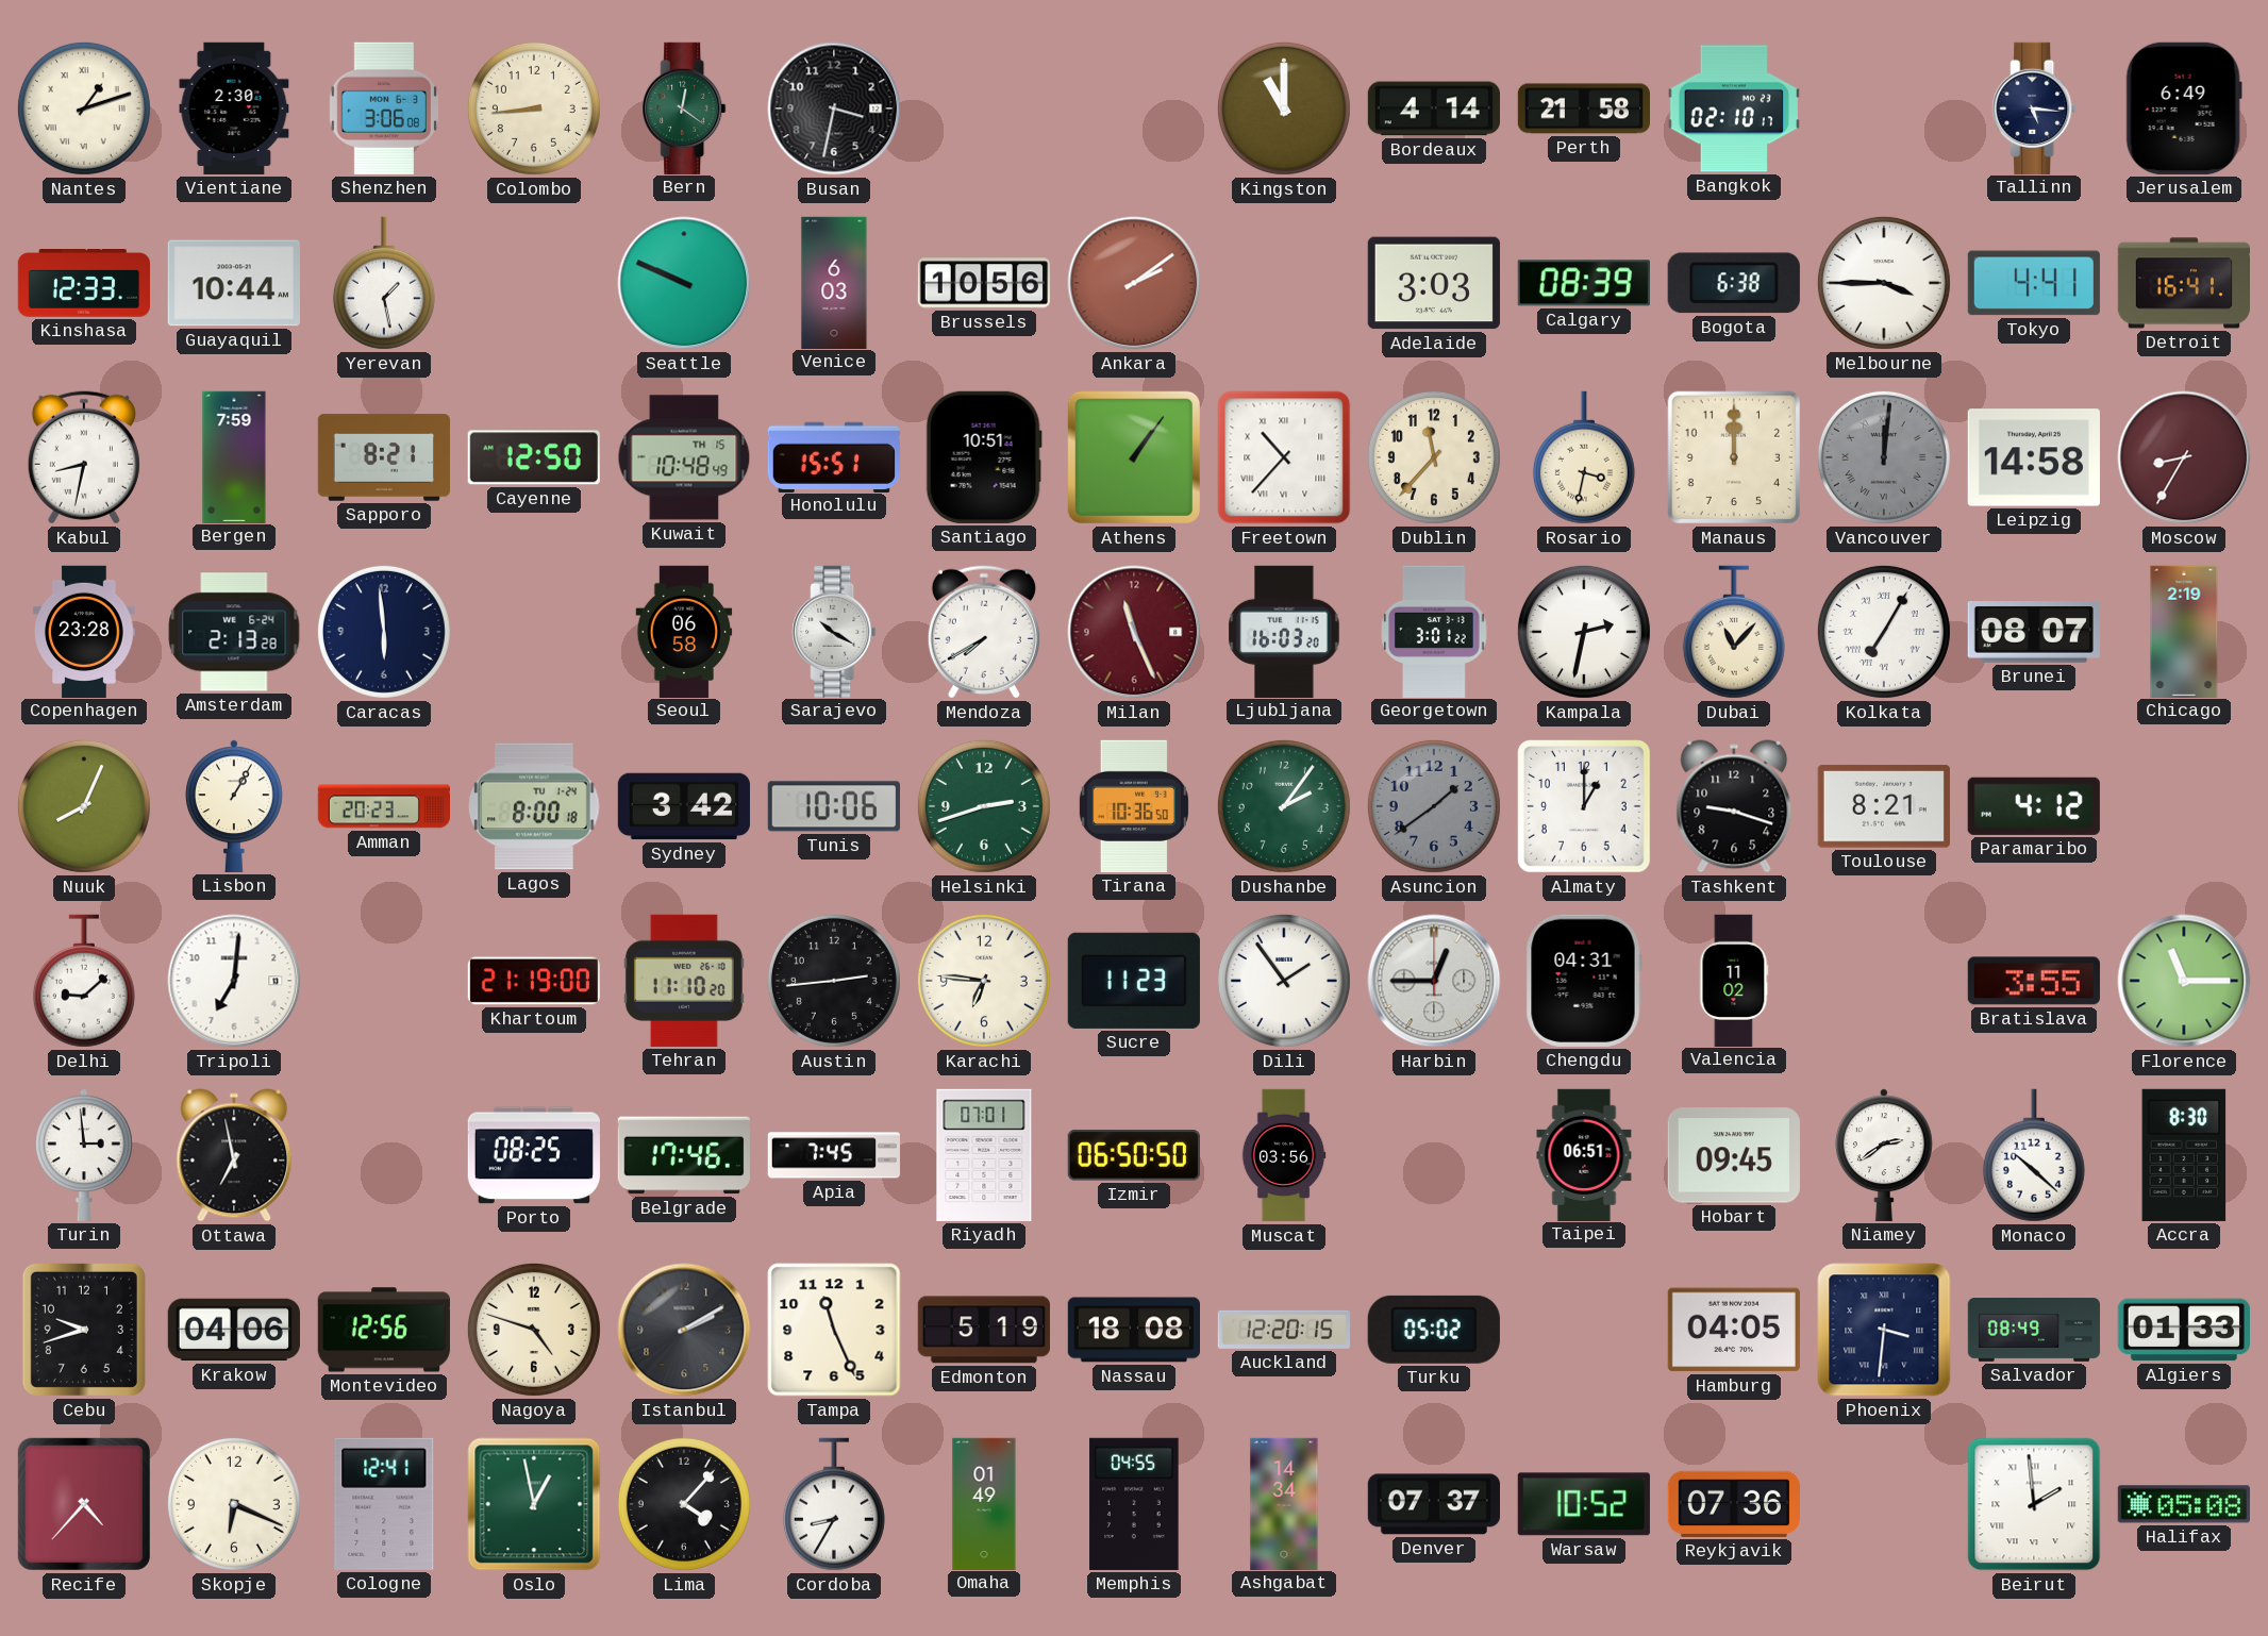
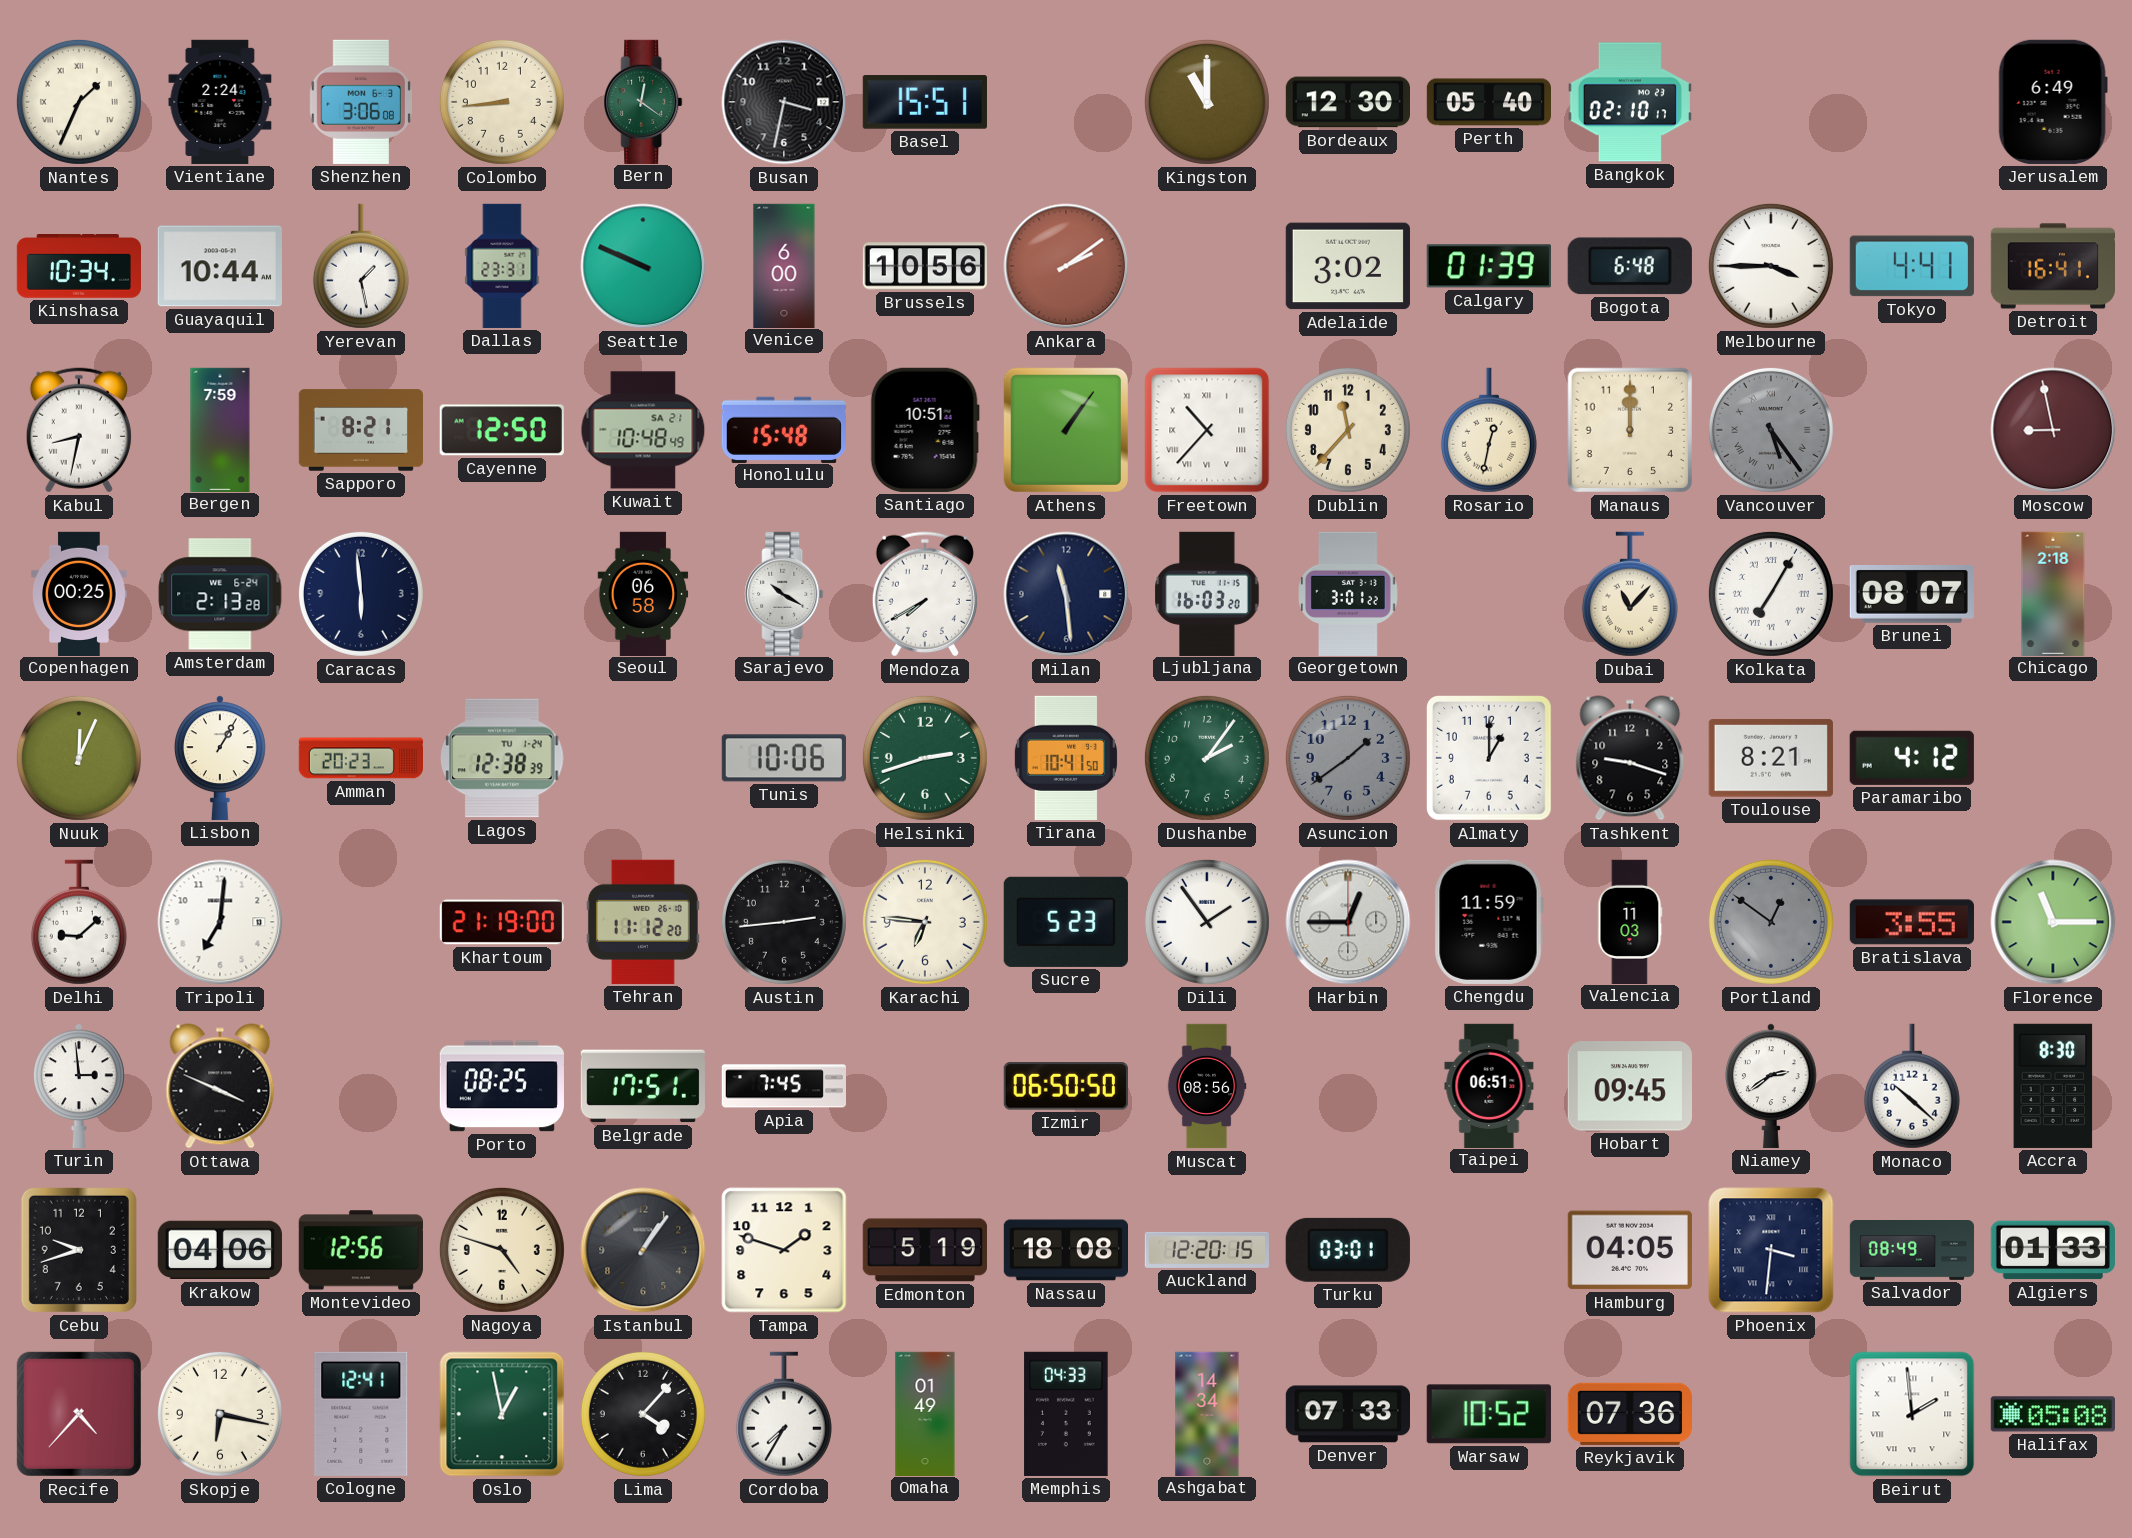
Nantes: 1:12 -> 1:34
Vientiane: 2:30 -> 2:24
Basel: none -> 15:51
Bordeaux: 4:14 -> 12:30
Perth: 21:58 -> 05:40
Tallinn: 5:16 -> none
Kinshasa: 12:33 -> 10:34
Dallas: none -> 23:31
Venice: 6:03 -> 6:00
Adelaide: 3:03 -> 3:02
Calgary: 08:39 -> 01:39
Bogota: 6:38 -> 6:48
Kuwait date: TH 15 -> SA 21
Honolulu: 15:51 -> 15:48
Rosario: 3:32 -> 12:32
Vancouver: 12:01 -> 5:24
Leipzig: 14:58 -> none
Moscow: 8:35 -> 8:58
Copenhagen: 23:28 -> 00:25
Milan: 11:26 -> 11:29
Milan dial: burgundy -> navy
Kampala: 2:32 -> none
Chicago: 2:19 -> 2:18
Nuuk: 8:04 -> 12:04
Lagos: 8:00 -> 12:38
Sydney: 3:42 -> none
Tirana: 10:36 -> 10:41
Tehran: 11:10 -> 11:12
Sucre: 11:23 -> 5:23
Chengdu: 04:31 -> 11:59
Valencia: 11:02 -> 11:03
Portland: none -> 12:51
Ottawa: 6:58 -> 3:49
Belgrade: 17:46 -> 17:51
Riyadh: 07:01 -> none
Muscat: 03:56 -> 08:56
Istanbul: 2:10 -> 1:06
Tampa: 11:26 -> 1:48
Turku: 05:02 -> 03:01
Skopje: 6:19 -> 6:17
Cordoba: 8:35 -> 7:35
Memphis: 04:55 -> 04:33
Denver: 07:37 -> 07:33
